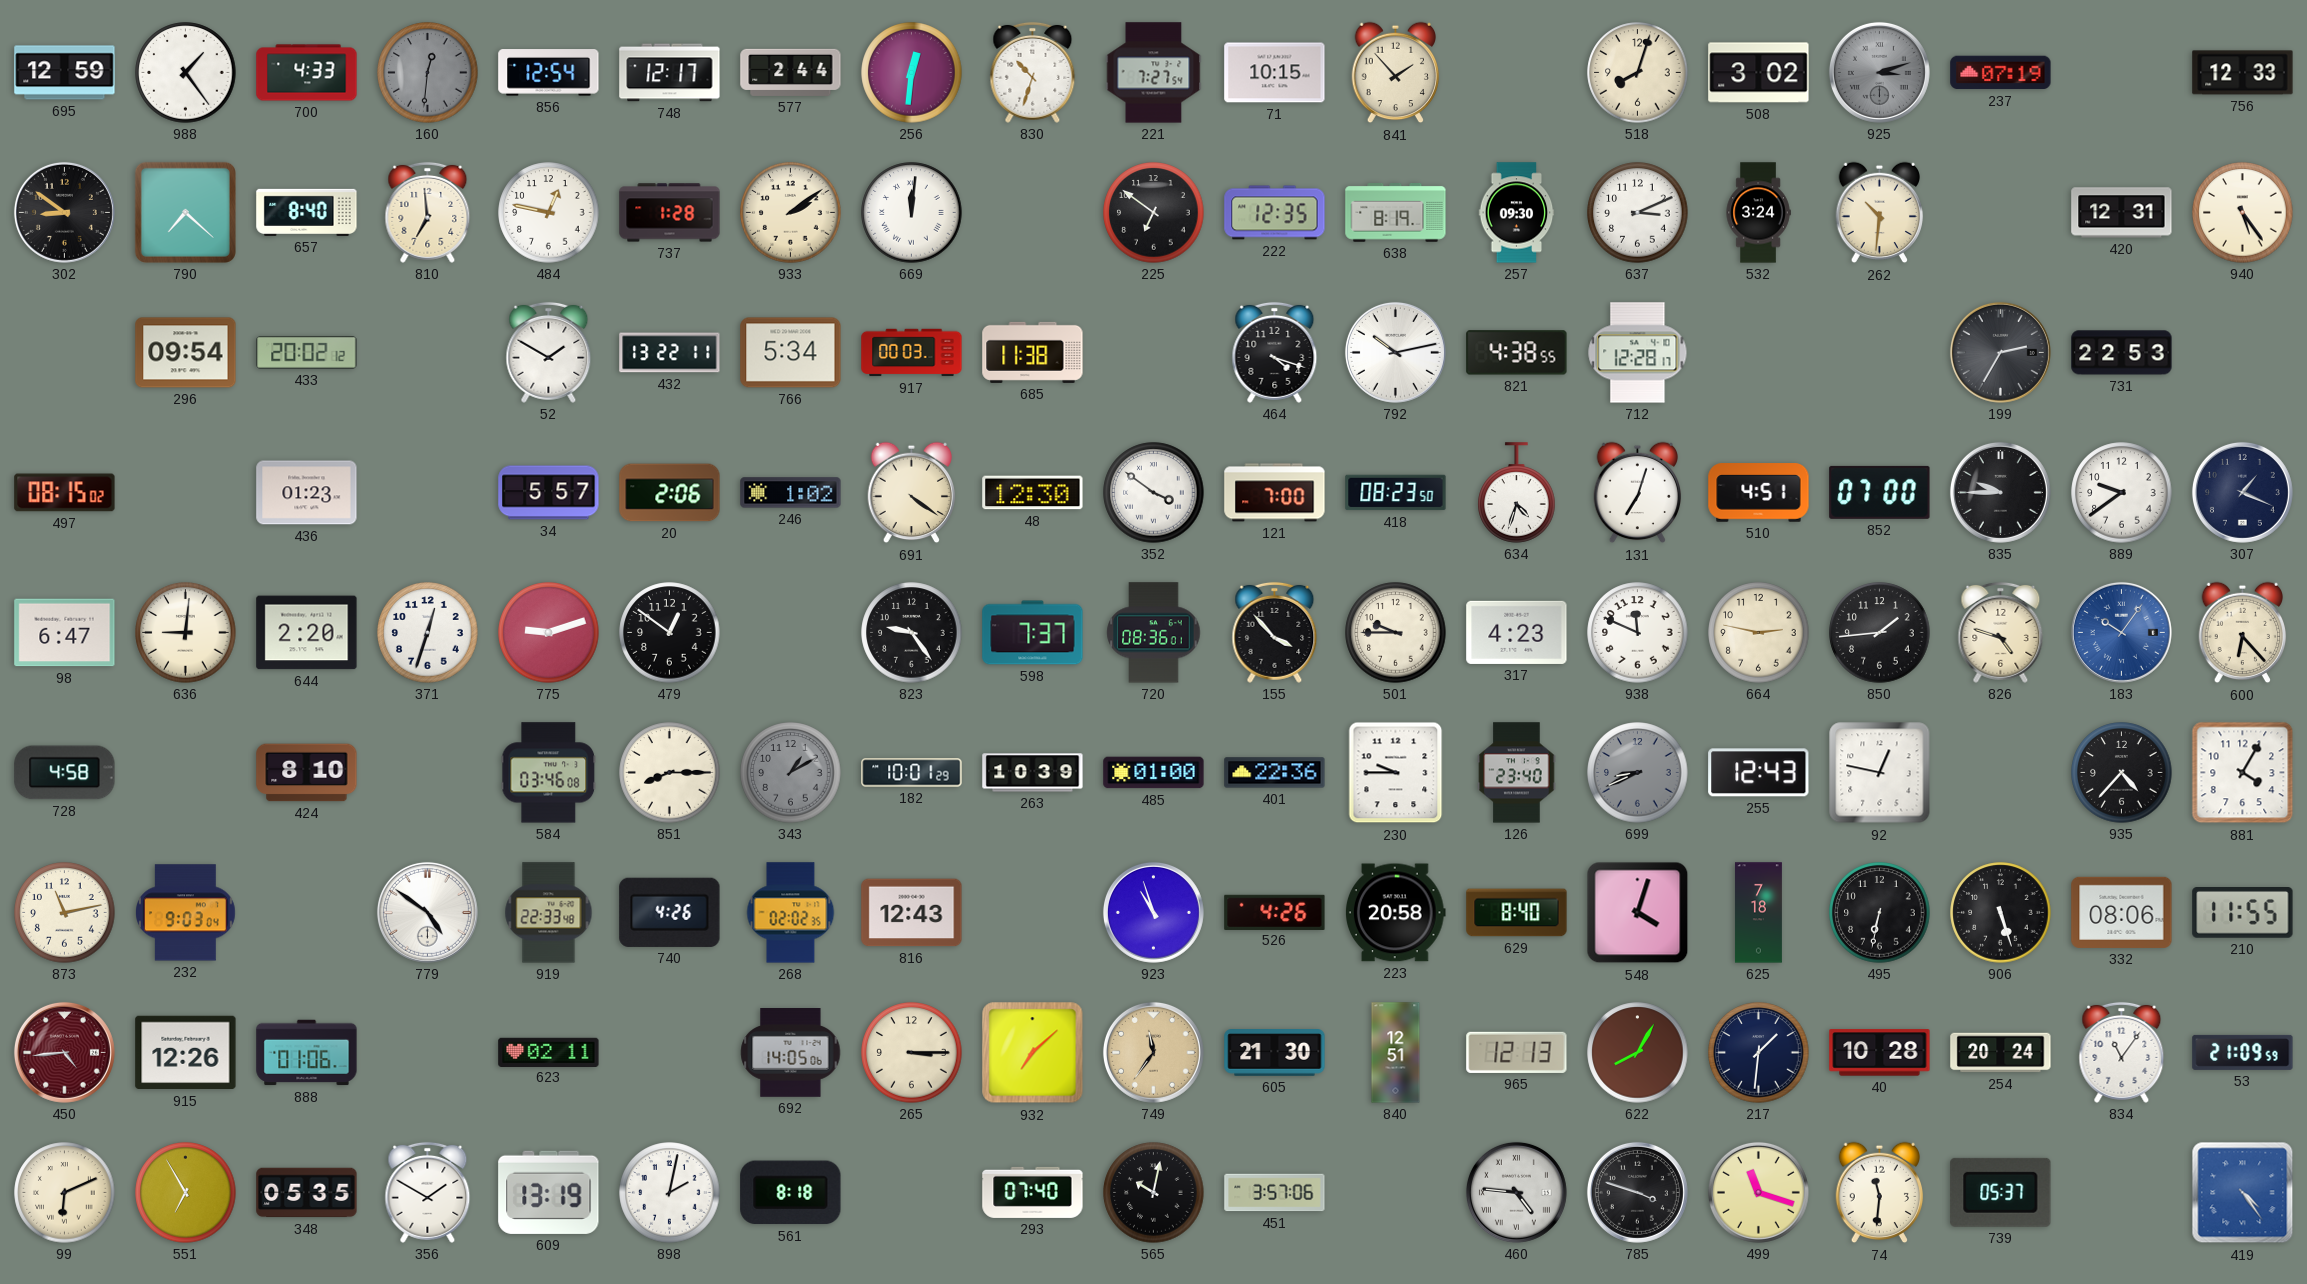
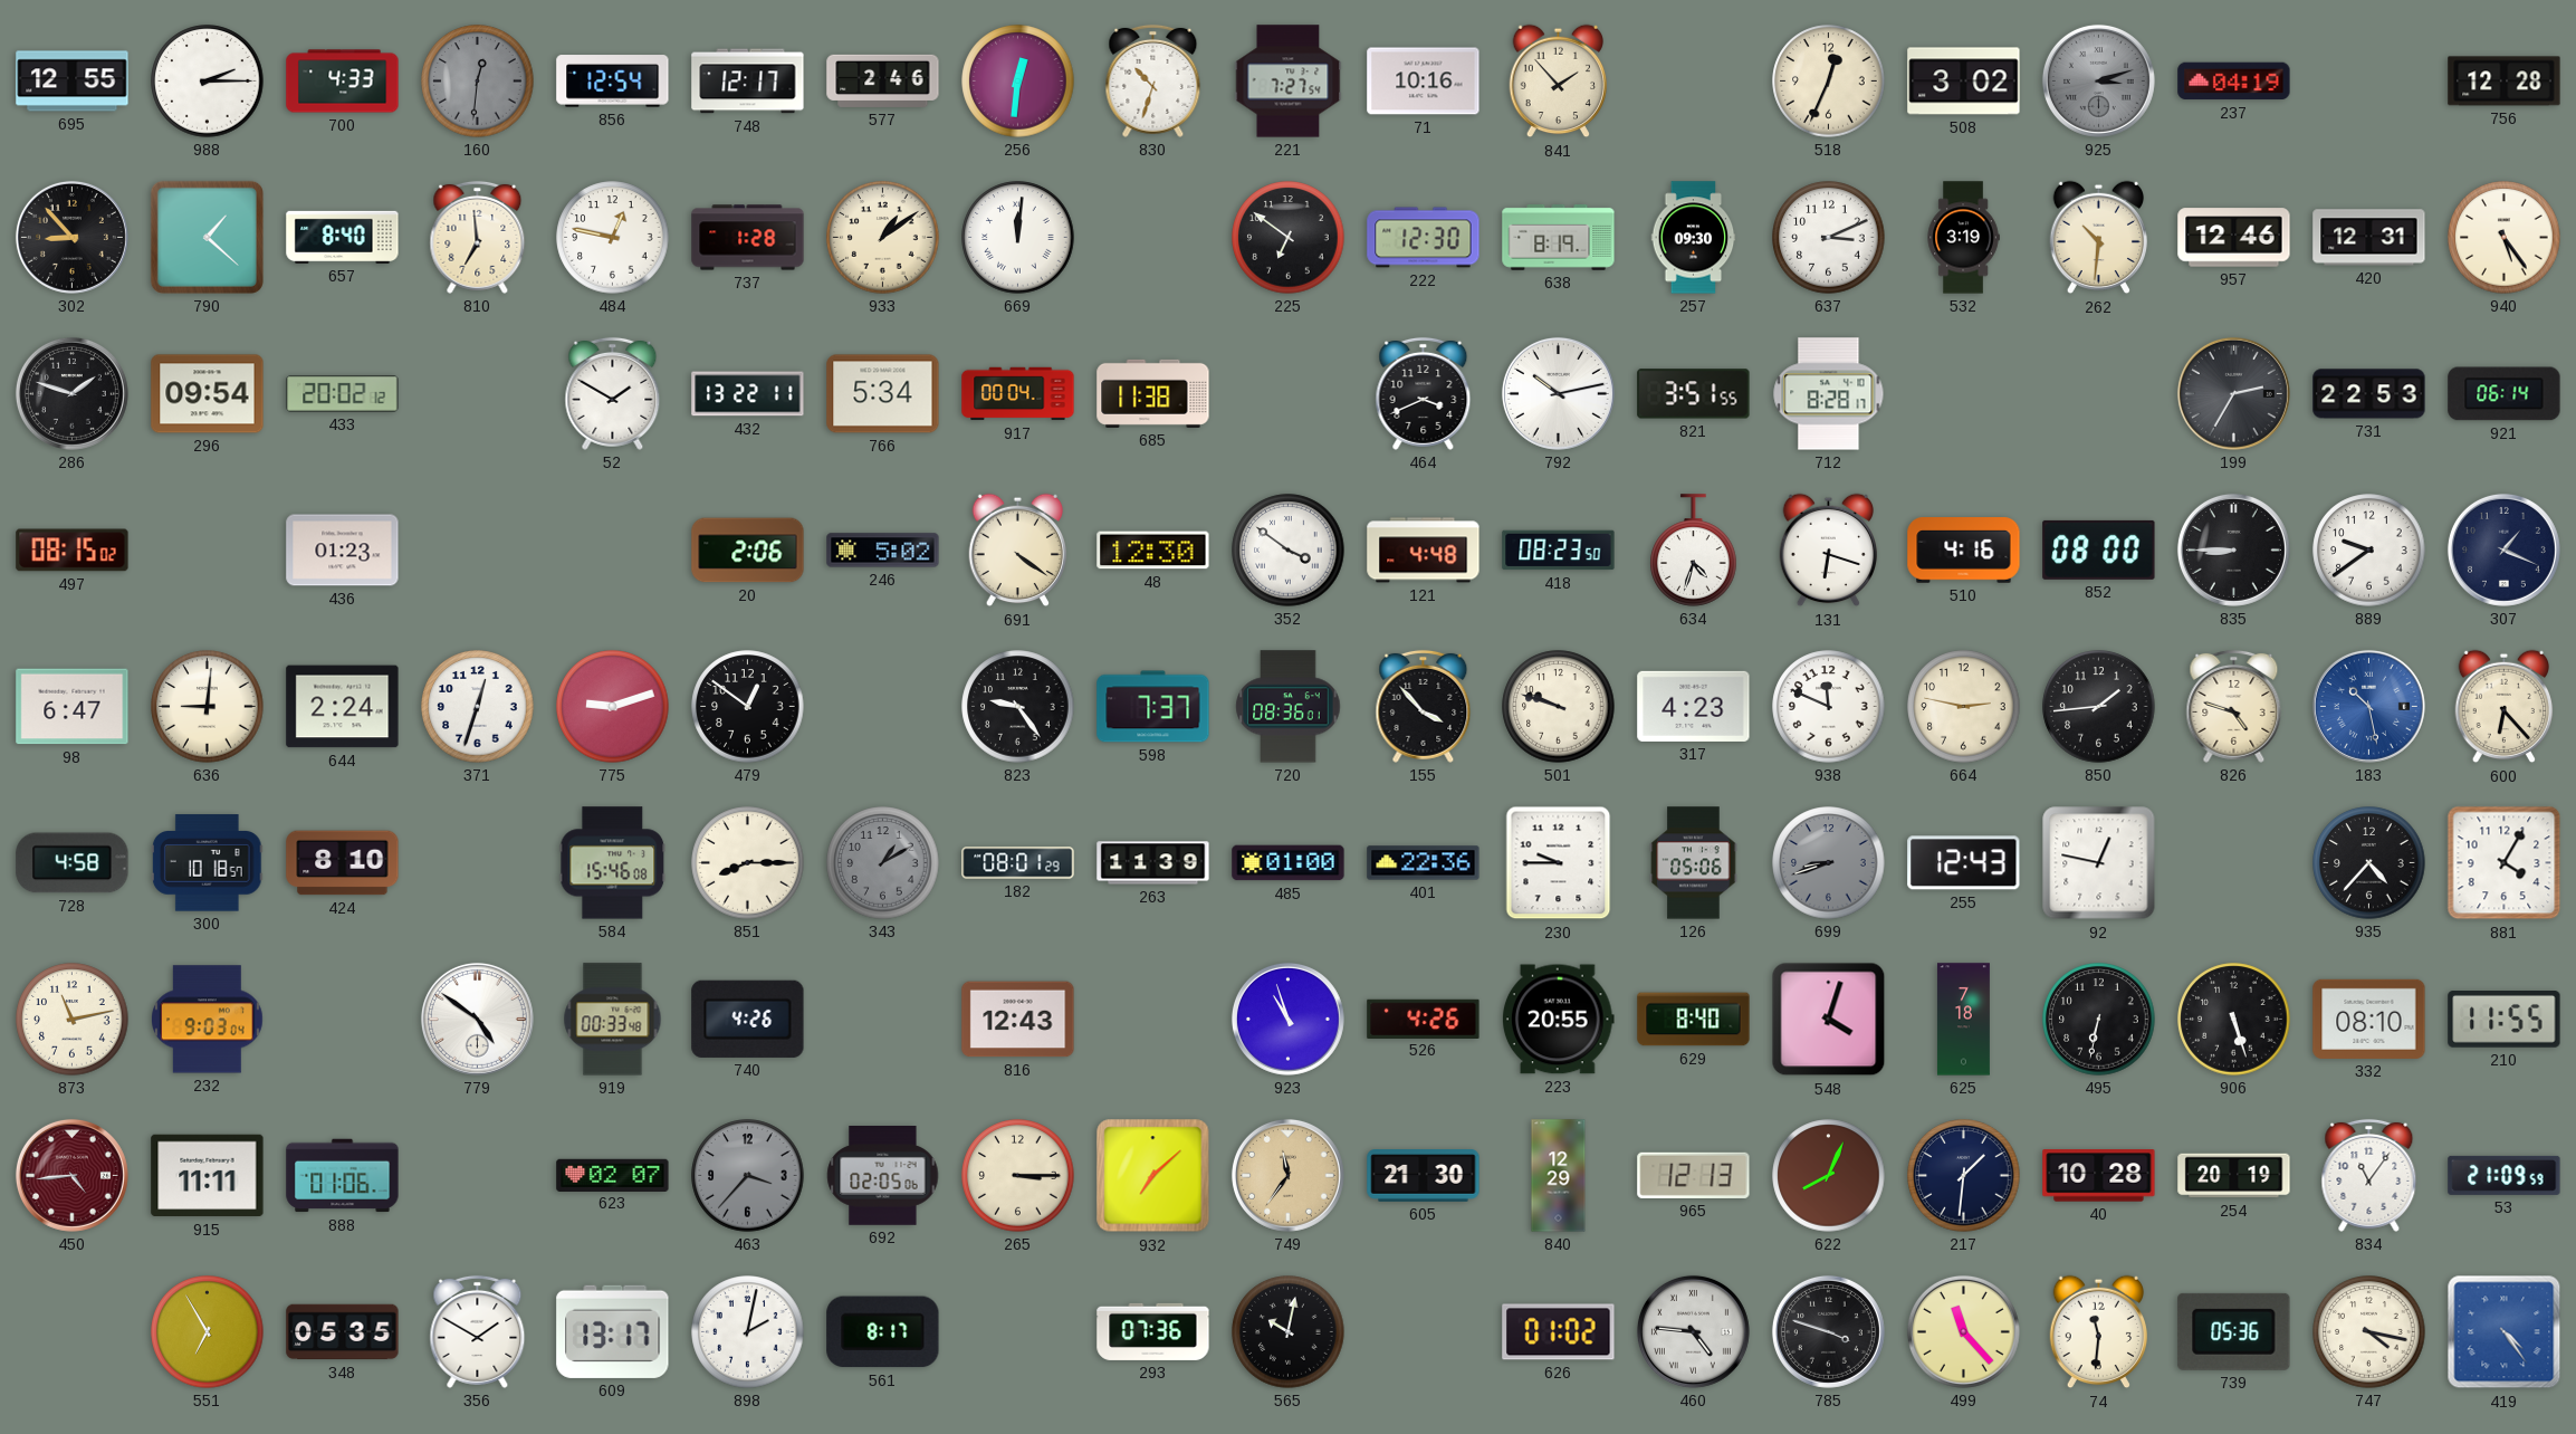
695: 12:59 -> 12:55
988: 1:24 -> 2:15
577: 2:44 -> 2:46
71: 10:15 -> 10:16
518: 8:03 -> 12:34
237: 07:19 -> 04:19
756: 12:33 -> 12:28
302: 8:51 -> 8:53
790: 7:22 -> 1:22
933: 2:09 -> 1:09
222: 12:35 -> 12:30
532: 3:24 -> 3:19
957: none -> 12:46
286: none -> 1:48
917: 00:03 -> 00:04
464: 4:18 -> 3:41
821: 4:38 -> 3:51
712: 12:28 -> 8:28
921: none -> 06:14
34: 5:57 -> none
246: 1:02 -> 5:02
121: 7:00 -> 4:48
131: 7:03 -> 6:18
510: 4:51 -> 4:16
852: 07:00 -> 08:00
835: 9:45 -> 8:45
644: 2:20 -> 2:24
501: 9:45 -> 9:48
183: 10:06 -> 10:28
300: none -> 10:18
584: 03:46 -> 15:46
182: 10:01 -> 08:01
263: 10:39 -> 11:39
126: 23:40 -> 05:06
699: 8:41 -> 8:42
919: 22:33 -> 00:33
268: 02:02 -> none
223: 20:58 -> 20:55
332: 08:06 -> 08:10
915: 12:26 -> 11:11
623: 02:11 -> 02:07
463: none -> 3:37
692: 14:05 -> 02:05
840: 12:51 -> 12:29
622: 8:05 -> 8:04
254: 20:24 -> 20:19
99: 6:11 -> none
609: 13:19 -> 13:17
561: 8:18 -> 8:17
293: 07:40 -> 07:36
451: 3:57 -> none
626: none -> 01:02
499: 11:18 -> 11:23
739: 05:37 -> 05:36
747: none -> 4:17
